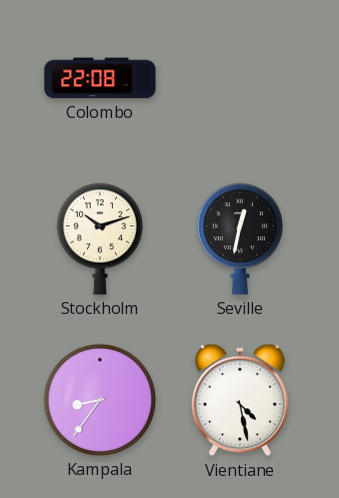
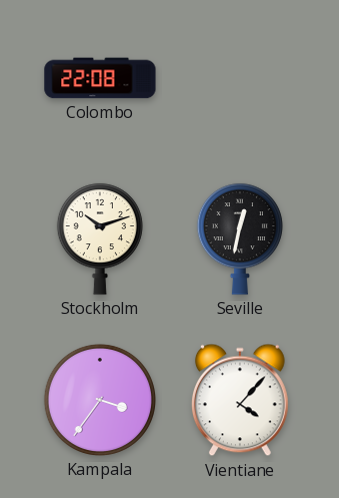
Kampala: 8:36 -> 3:36
Vientiane: 4:28 -> 4:07
